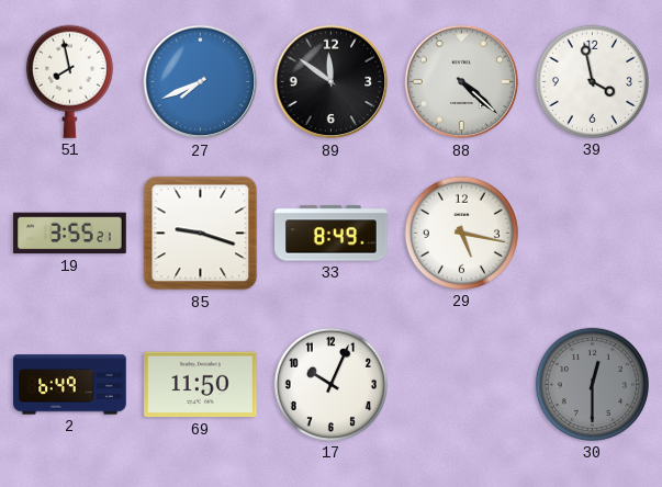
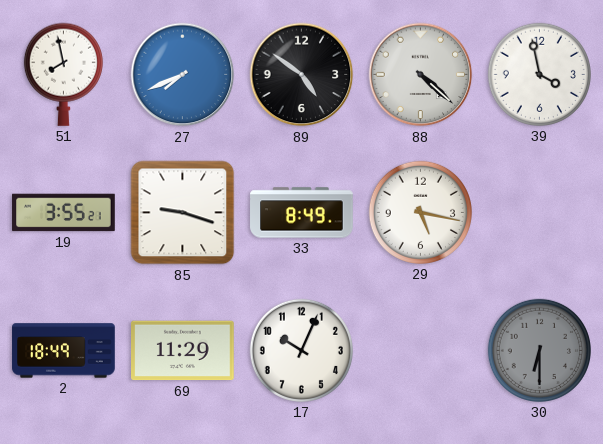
89: 11:51 -> 4:51
2: 6:49 -> 18:49
69: 11:50 -> 11:29
30: 12:30 -> 6:30
